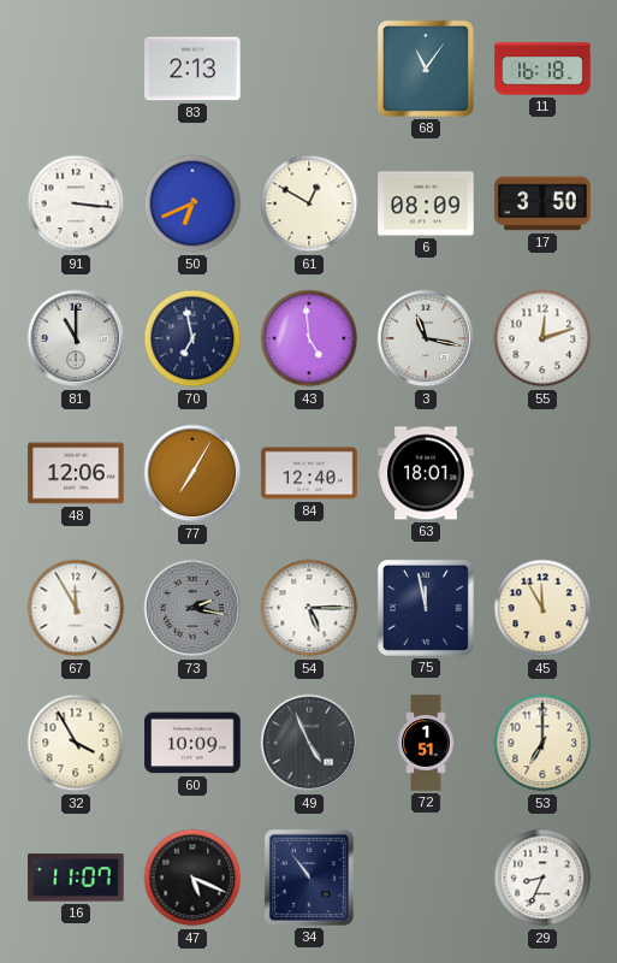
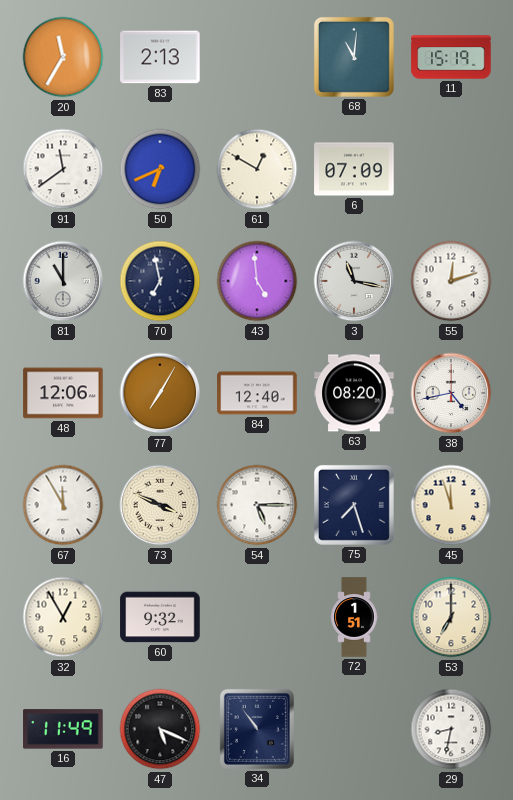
20: none -> 11:35
68: 11:06 -> 11:01
11: 16:18 -> 15:19
91: 3:16 -> 11:39
6: 08:09 -> 07:09
17: 3:50 -> none
63: 18:01 -> 08:20
38: none -> 4:43
73: 2:17 -> 3:49
73 dial: grey -> cream
75: 11:58 -> 7:27
45: 11:55 -> 11:57
32: 3:55 -> 12:55
60: 10:09 -> 9:32
49: 4:56 -> none
16: 11:07 -> 11:49
29: 8:34 -> 8:32
